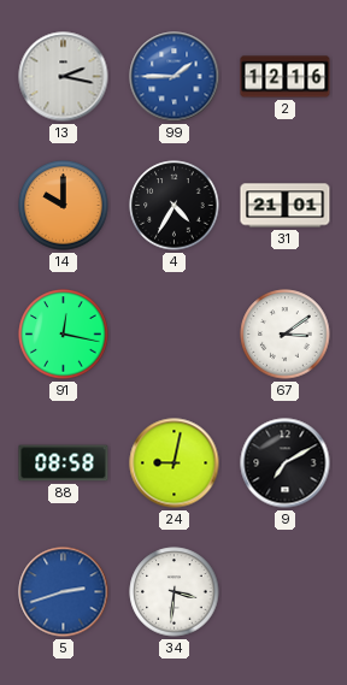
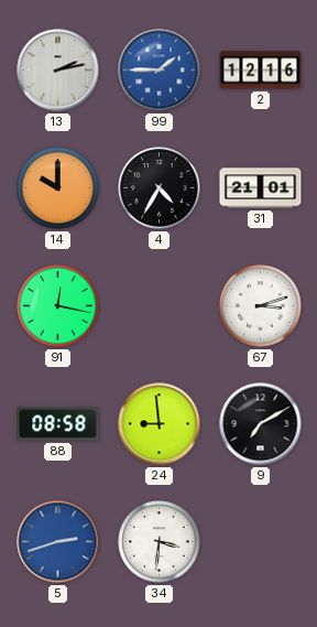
13: 2:17 -> 2:13
67: 3:09 -> 3:12
24: 9:02 -> 8:59
